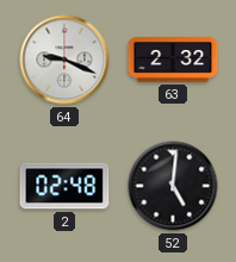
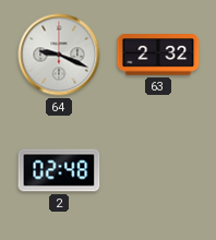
52: 5:01 -> none
